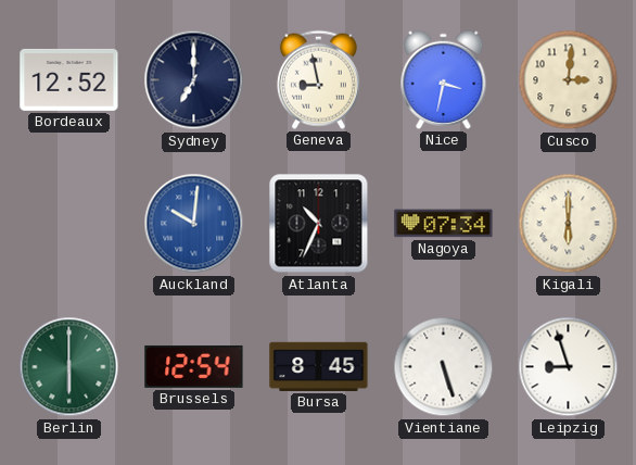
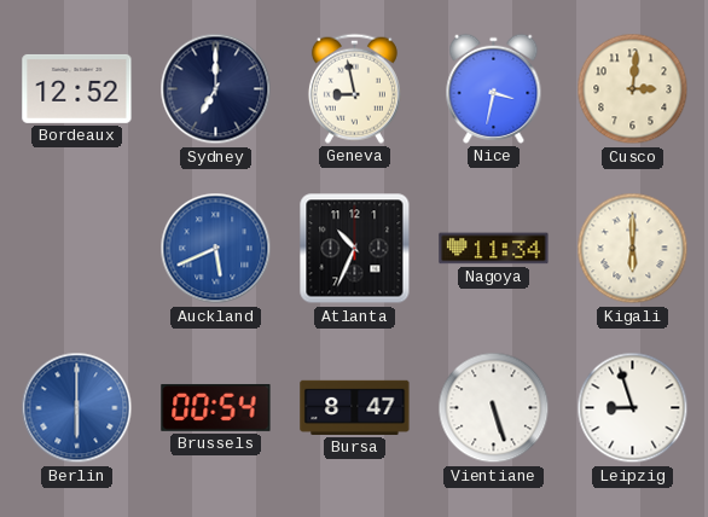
Auckland: 10:01 -> 5:41
Nagoya: 07:34 -> 11:34
Berlin dial: green -> blue
Brussels: 12:54 -> 00:54
Bursa: 8:45 -> 8:47
